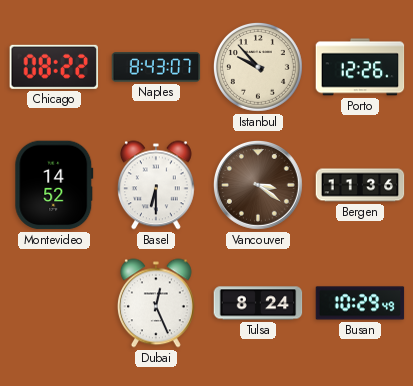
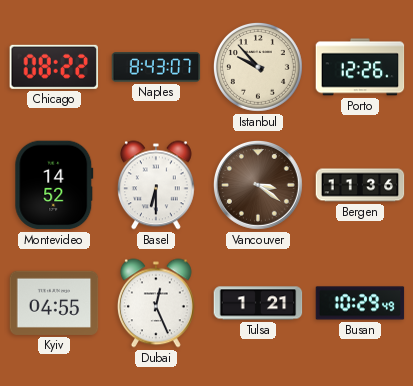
Kyiv: none -> 04:55
Tulsa: 8:24 -> 1:21
